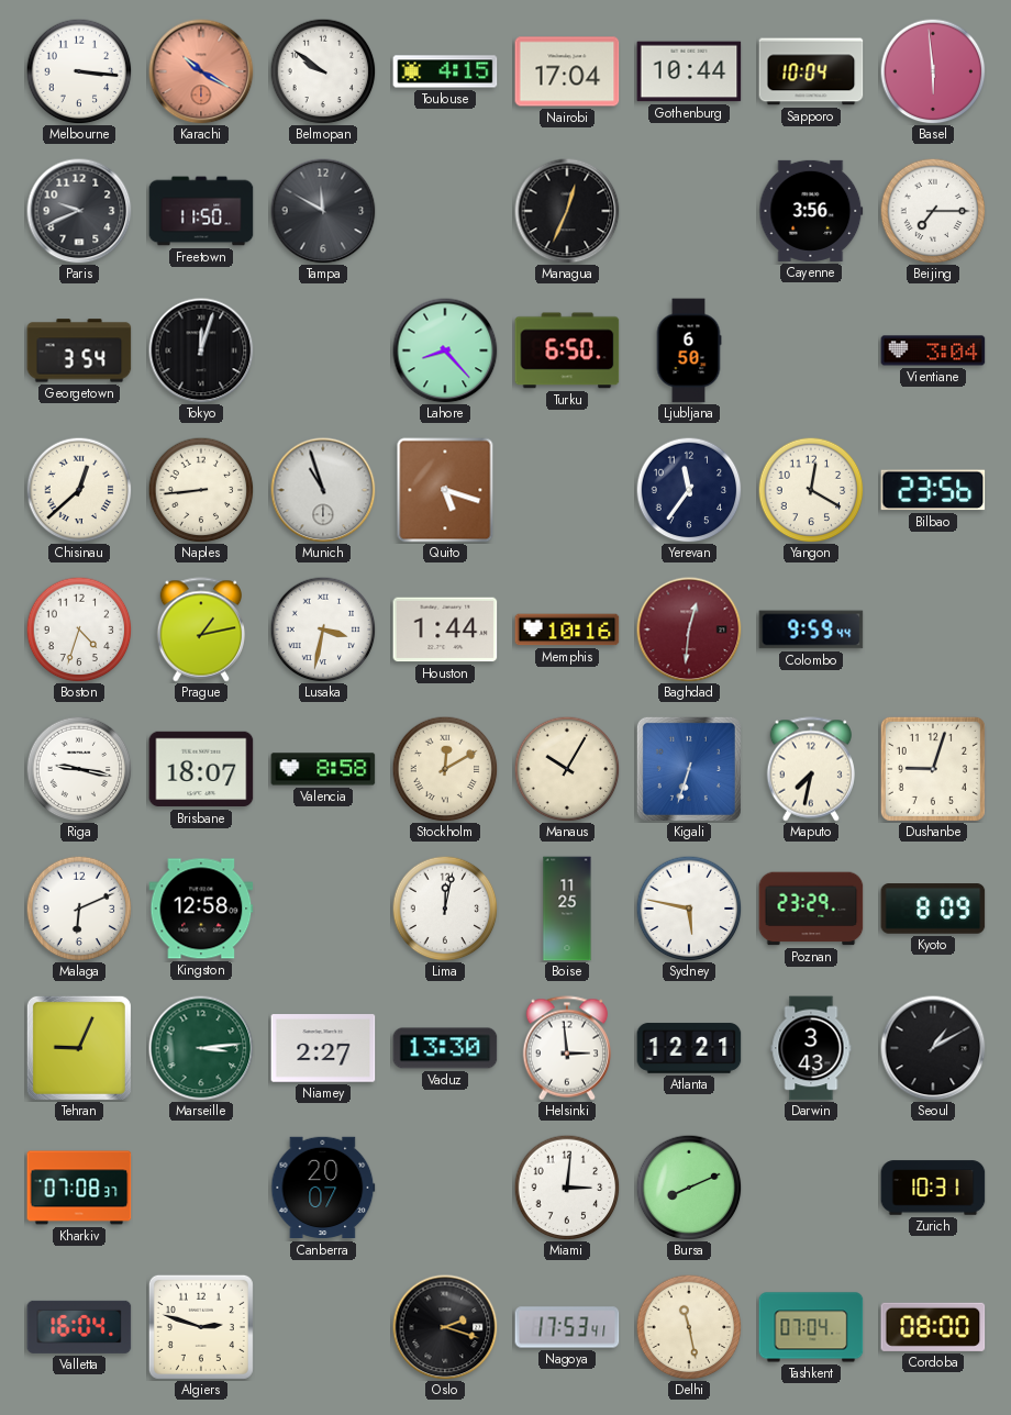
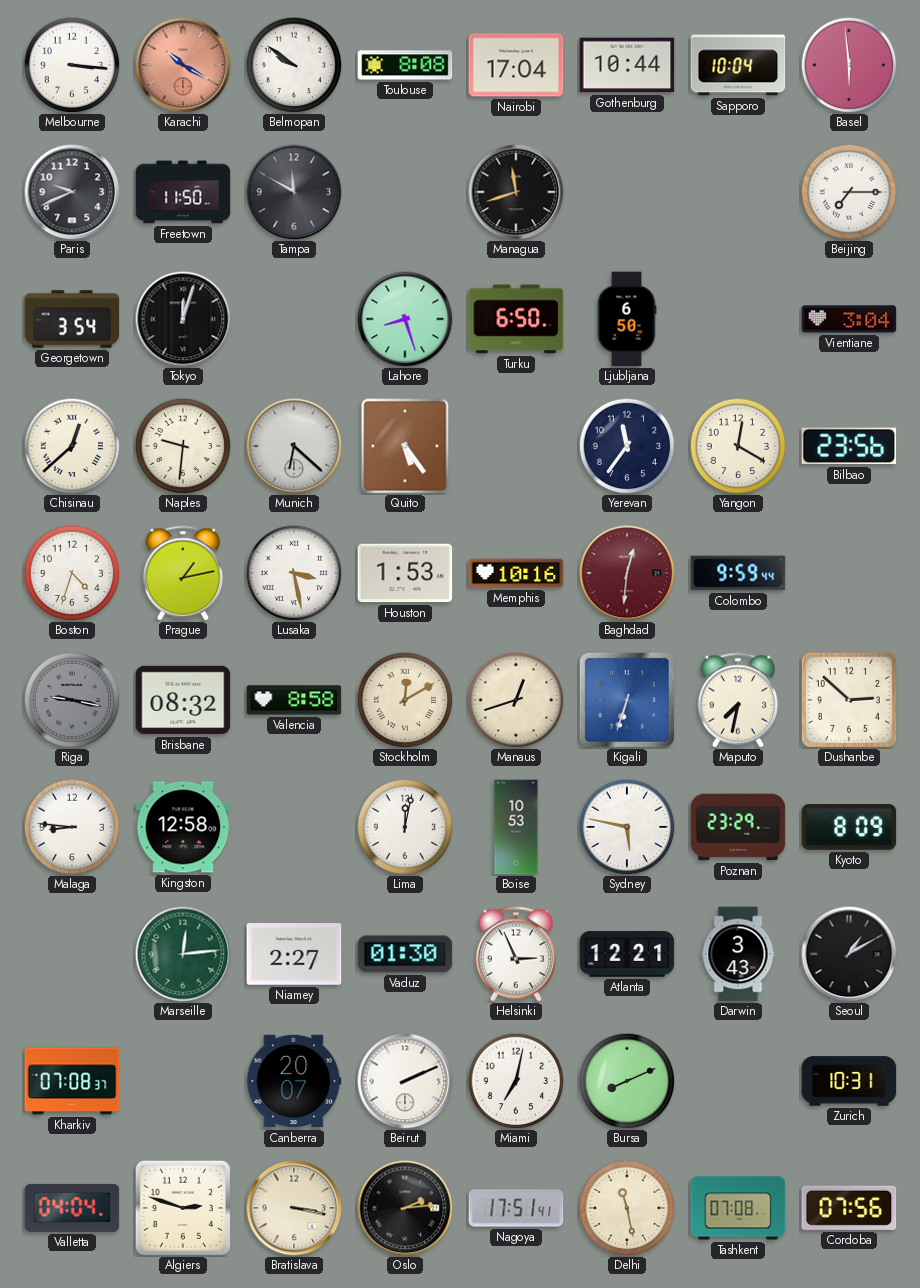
Toulouse: 4:15 -> 8:08
Managua: 12:34 -> 11:42
Cayenne: 3:56 -> none
Lahore: 8:23 -> 8:27
Naples: 8:44 -> 9:31
Munich: 10:57 -> 6:22
Quito: 5:18 -> 5:24
Lusaka: 3:32 -> 3:28
Houston: 1:44 -> 1:53
Riga dial: white -> grey
Brisbane: 18:07 -> 08:32
Manaus: 10:05 -> 12:42
Dushanbe: 9:03 -> 2:52
Malaga: 6:11 -> 8:46
Boise: 11:25 -> 10:53
Tehran: 9:04 -> none
Marseille: 3:14 -> 12:14
Vaduz: 13:30 -> 01:30
Helsinki: 2:59 -> 2:56
Beirut: none -> 2:11
Miami: 3:01 -> 7:02
Valletta: 16:04 -> 04:04
Bratislava: none -> 3:17
Oslo: 2:18 -> 2:14
Nagoya: 17:53 -> 17:51
Tashkent: 07:04 -> 07:08
Cordoba: 08:00 -> 07:56
